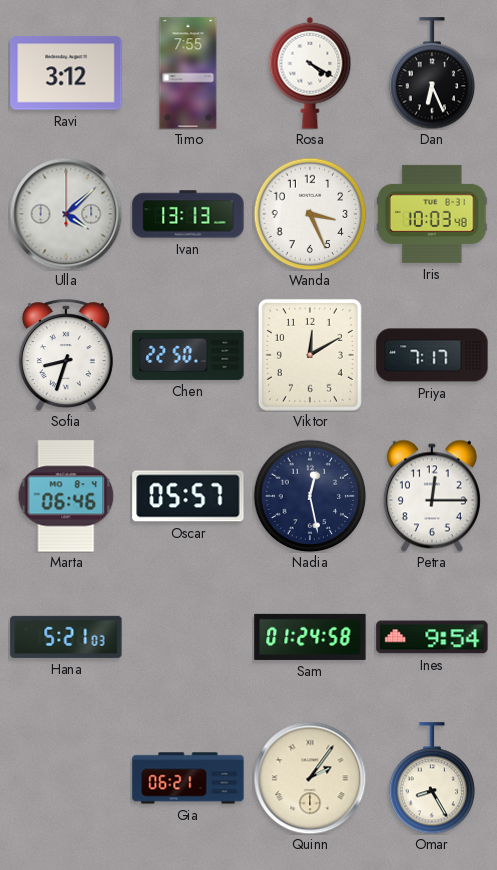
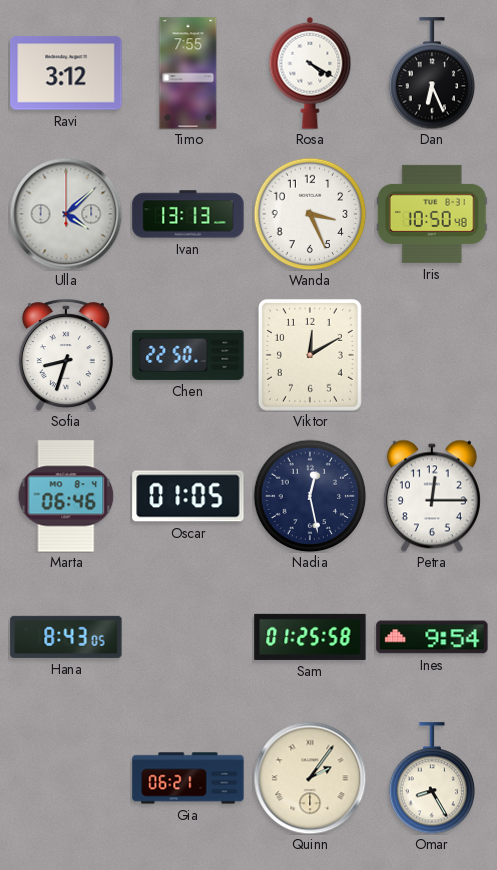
Iris: 10:03 -> 10:50
Priya: 7:17 -> none
Oscar: 05:57 -> 01:05
Hana: 5:21 -> 8:43
Sam: 01:24 -> 01:25
